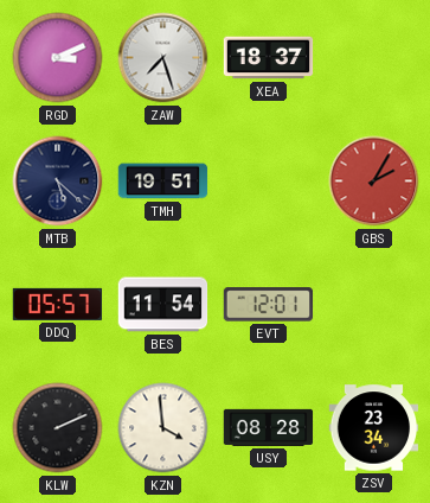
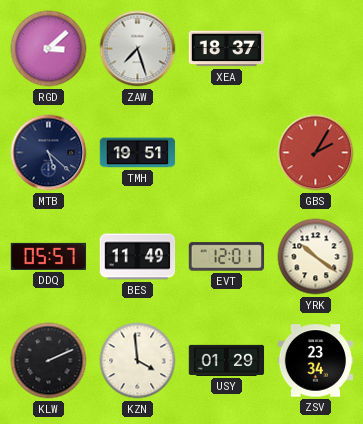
RGD: 3:11 -> 3:08
BES: 11:54 -> 11:49
YRK: none -> 10:21
USY: 08:28 -> 01:29
